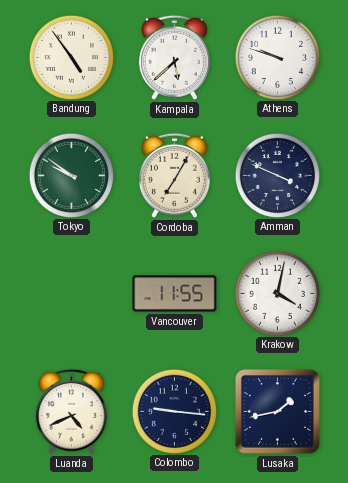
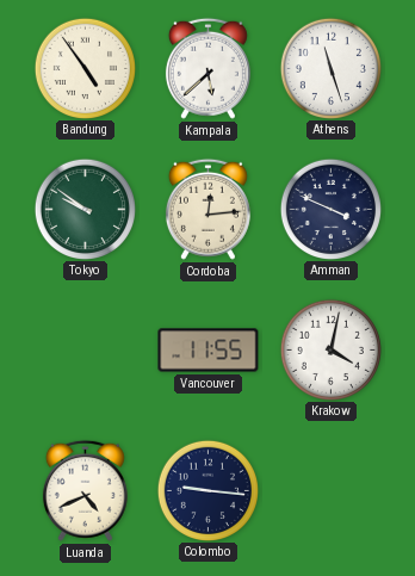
Athens: 9:48 -> 11:27
Cordoba: 7:05 -> 12:14
Lusaka: 1:43 -> none
